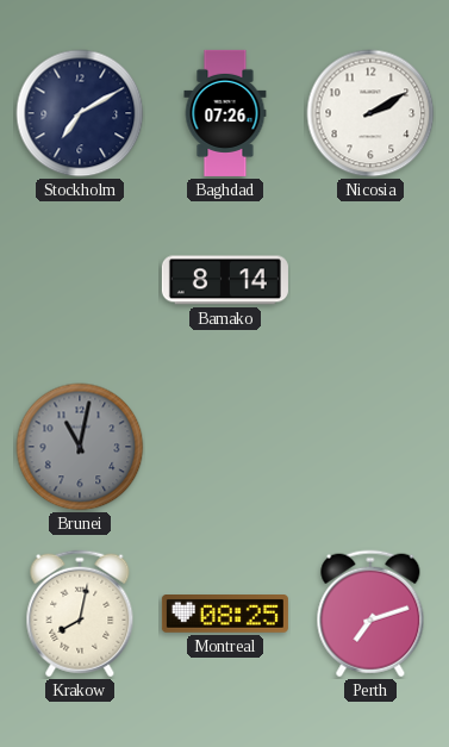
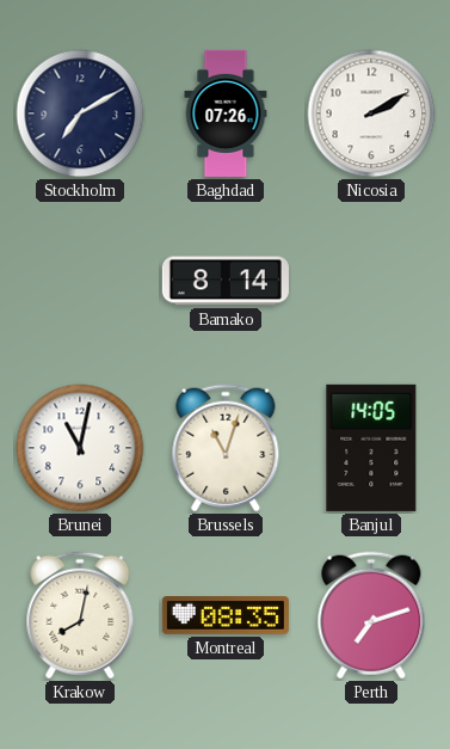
Brunei dial: grey -> white
Brussels: none -> 11:03
Banjul: none -> 14:05
Montreal: 08:25 -> 08:35
